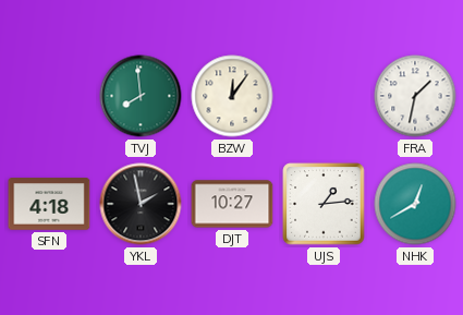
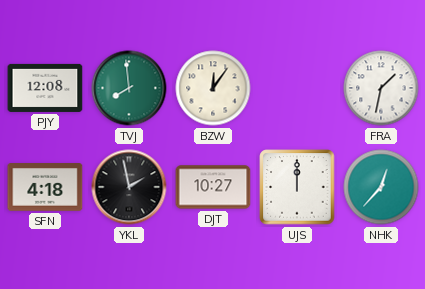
PJY: none -> 12:08
UJS: 1:14 -> 12:00
NHK: 12:40 -> 12:37
